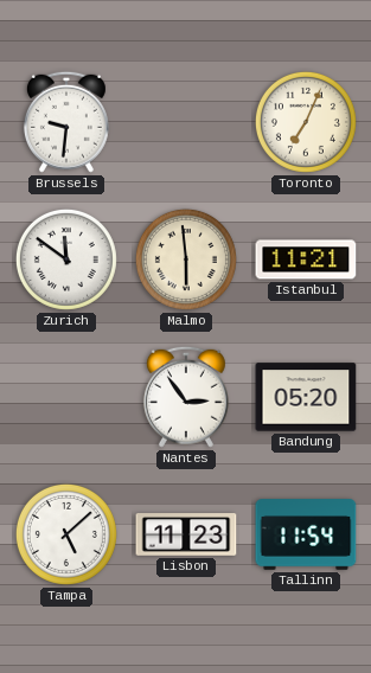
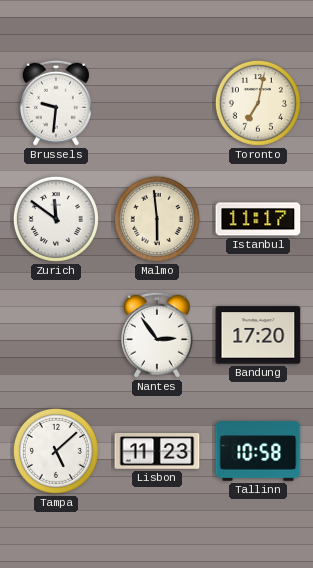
Toronto: 7:04 -> 7:02
Istanbul: 11:21 -> 11:17
Bandung: 05:20 -> 17:20
Tallinn: 11:54 -> 10:58
